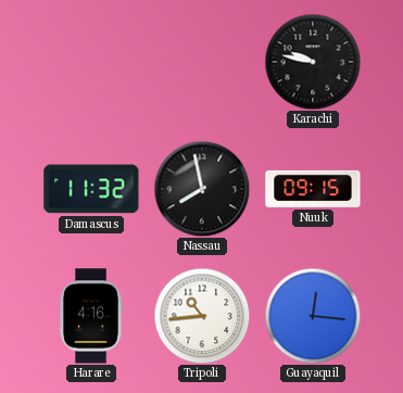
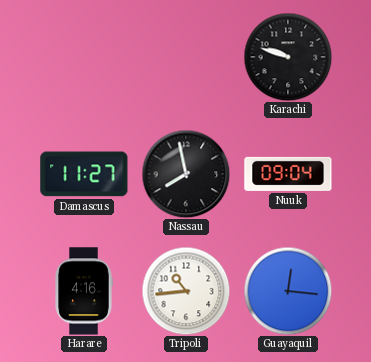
Karachi: 9:47 -> 9:48
Damascus: 11:32 -> 11:27
Nuuk: 09:15 -> 09:04
